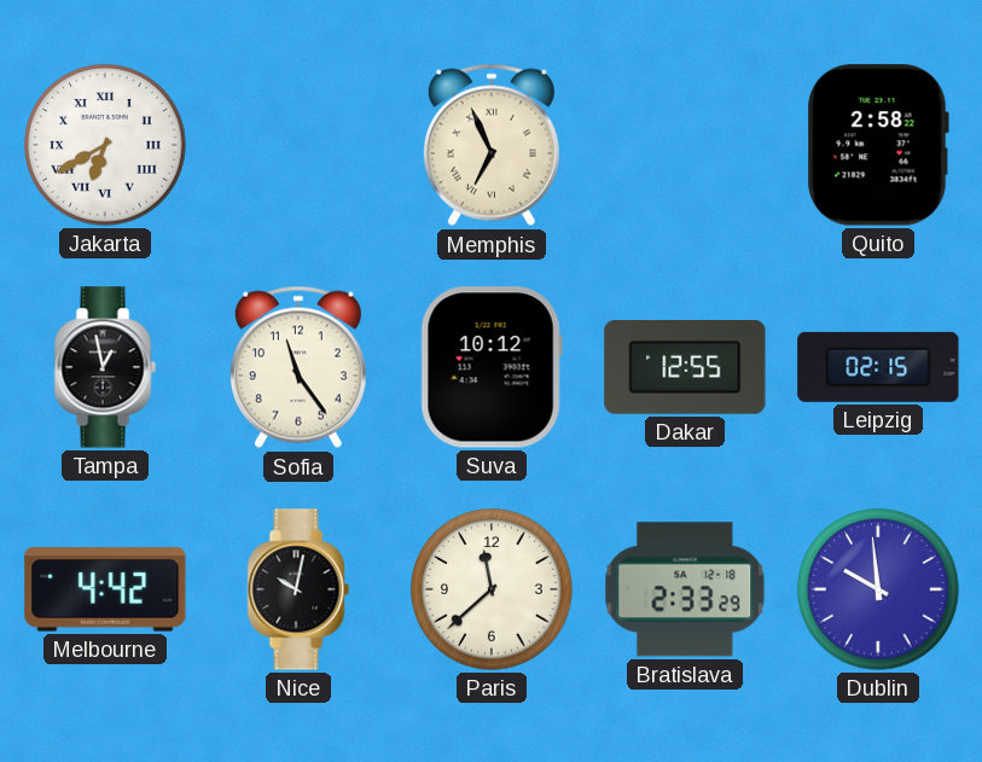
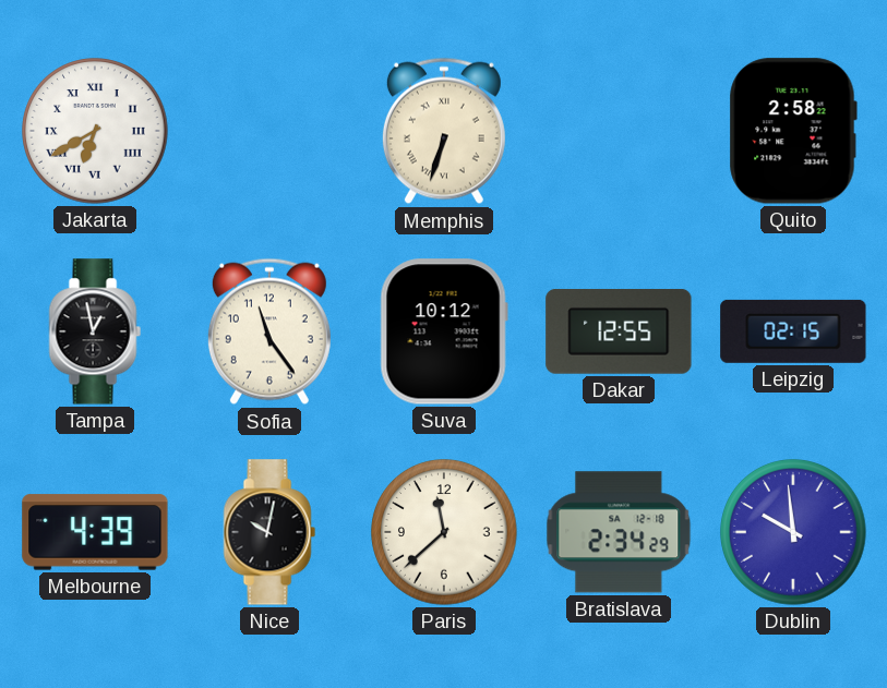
Memphis: 6:56 -> 6:33
Melbourne: 4:42 -> 4:39
Bratislava: 2:33 -> 2:34
